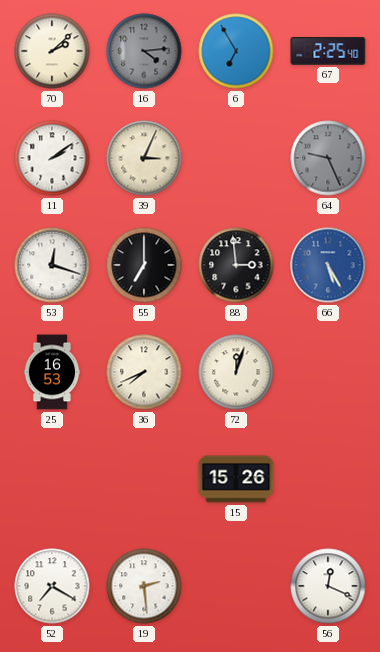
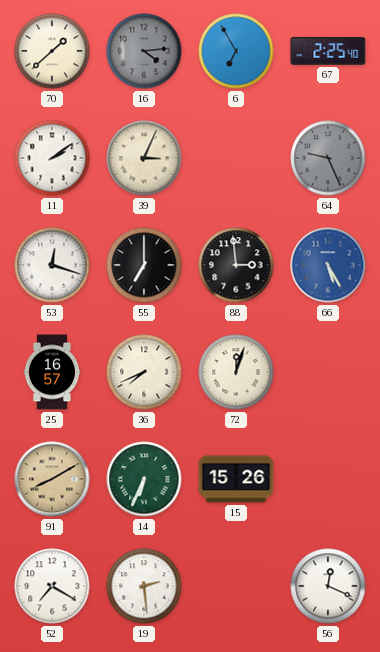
70: 2:08 -> 1:38
25: 16:53 -> 16:57
91: none -> 8:10
14: none -> 6:34
